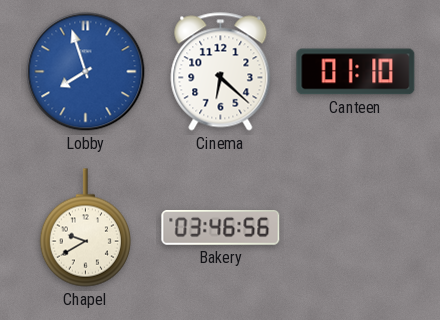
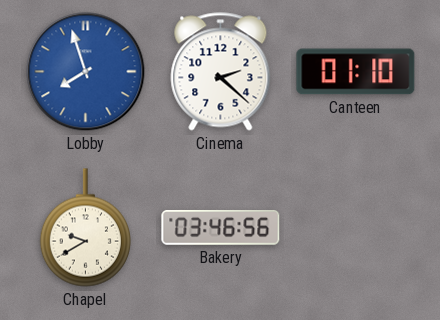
Cinema: 6:22 -> 2:22
